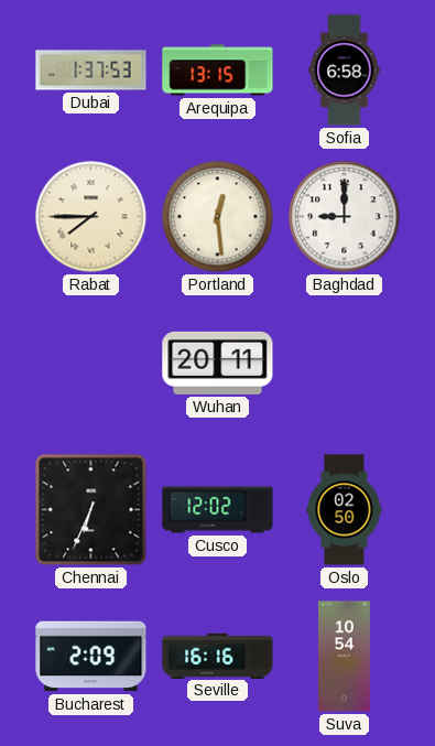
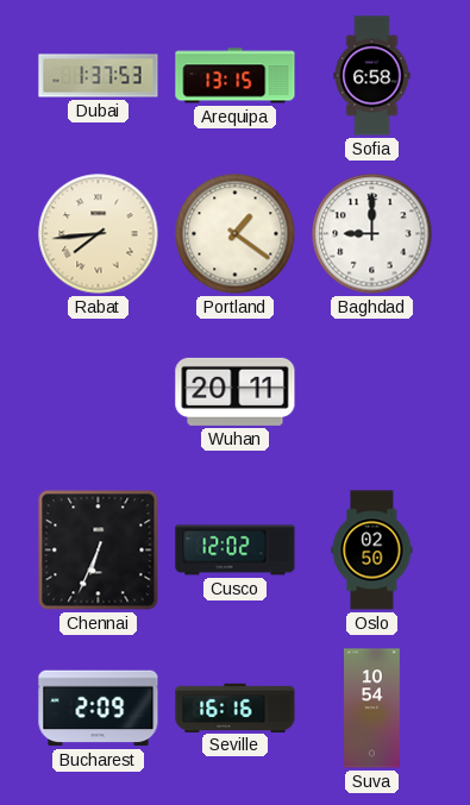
Rabat: 7:45 -> 7:44
Portland: 12:29 -> 1:21
